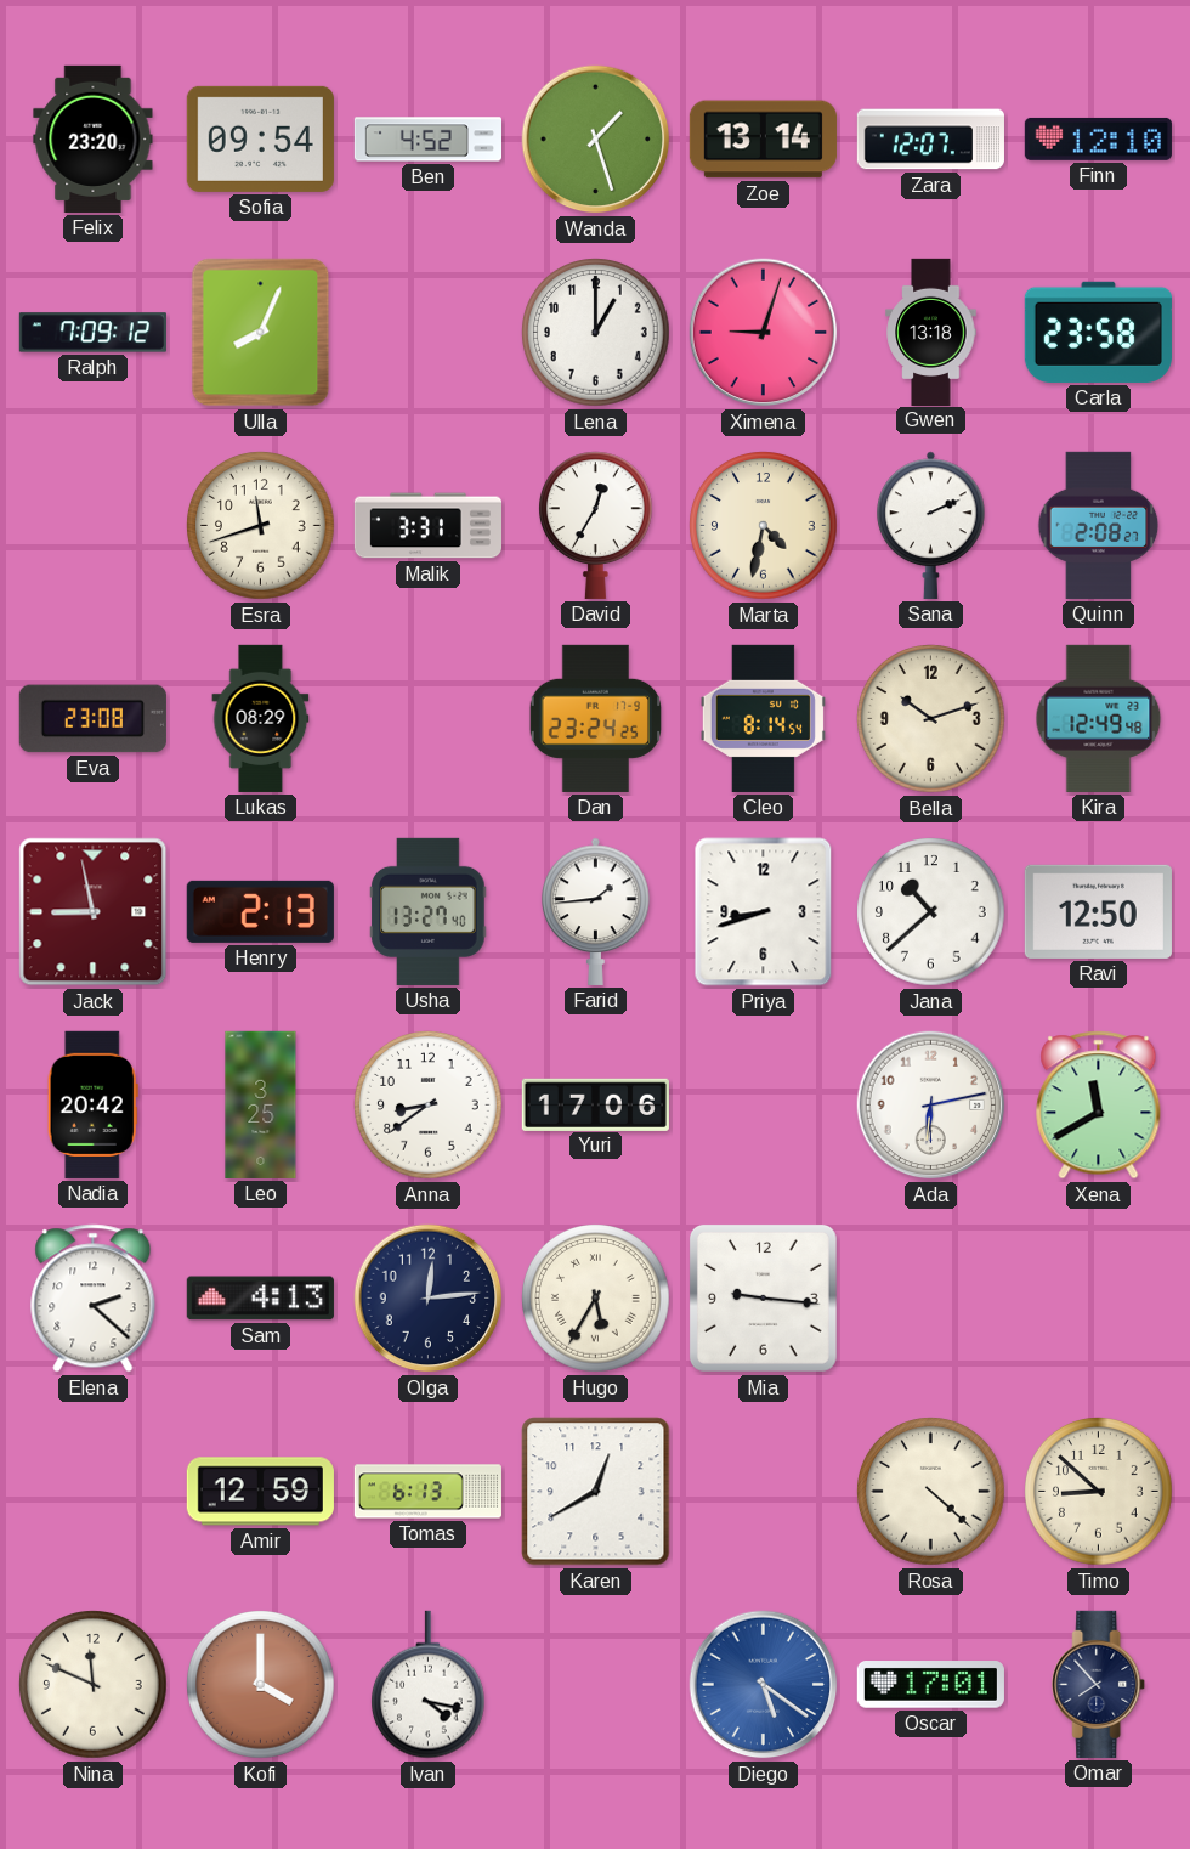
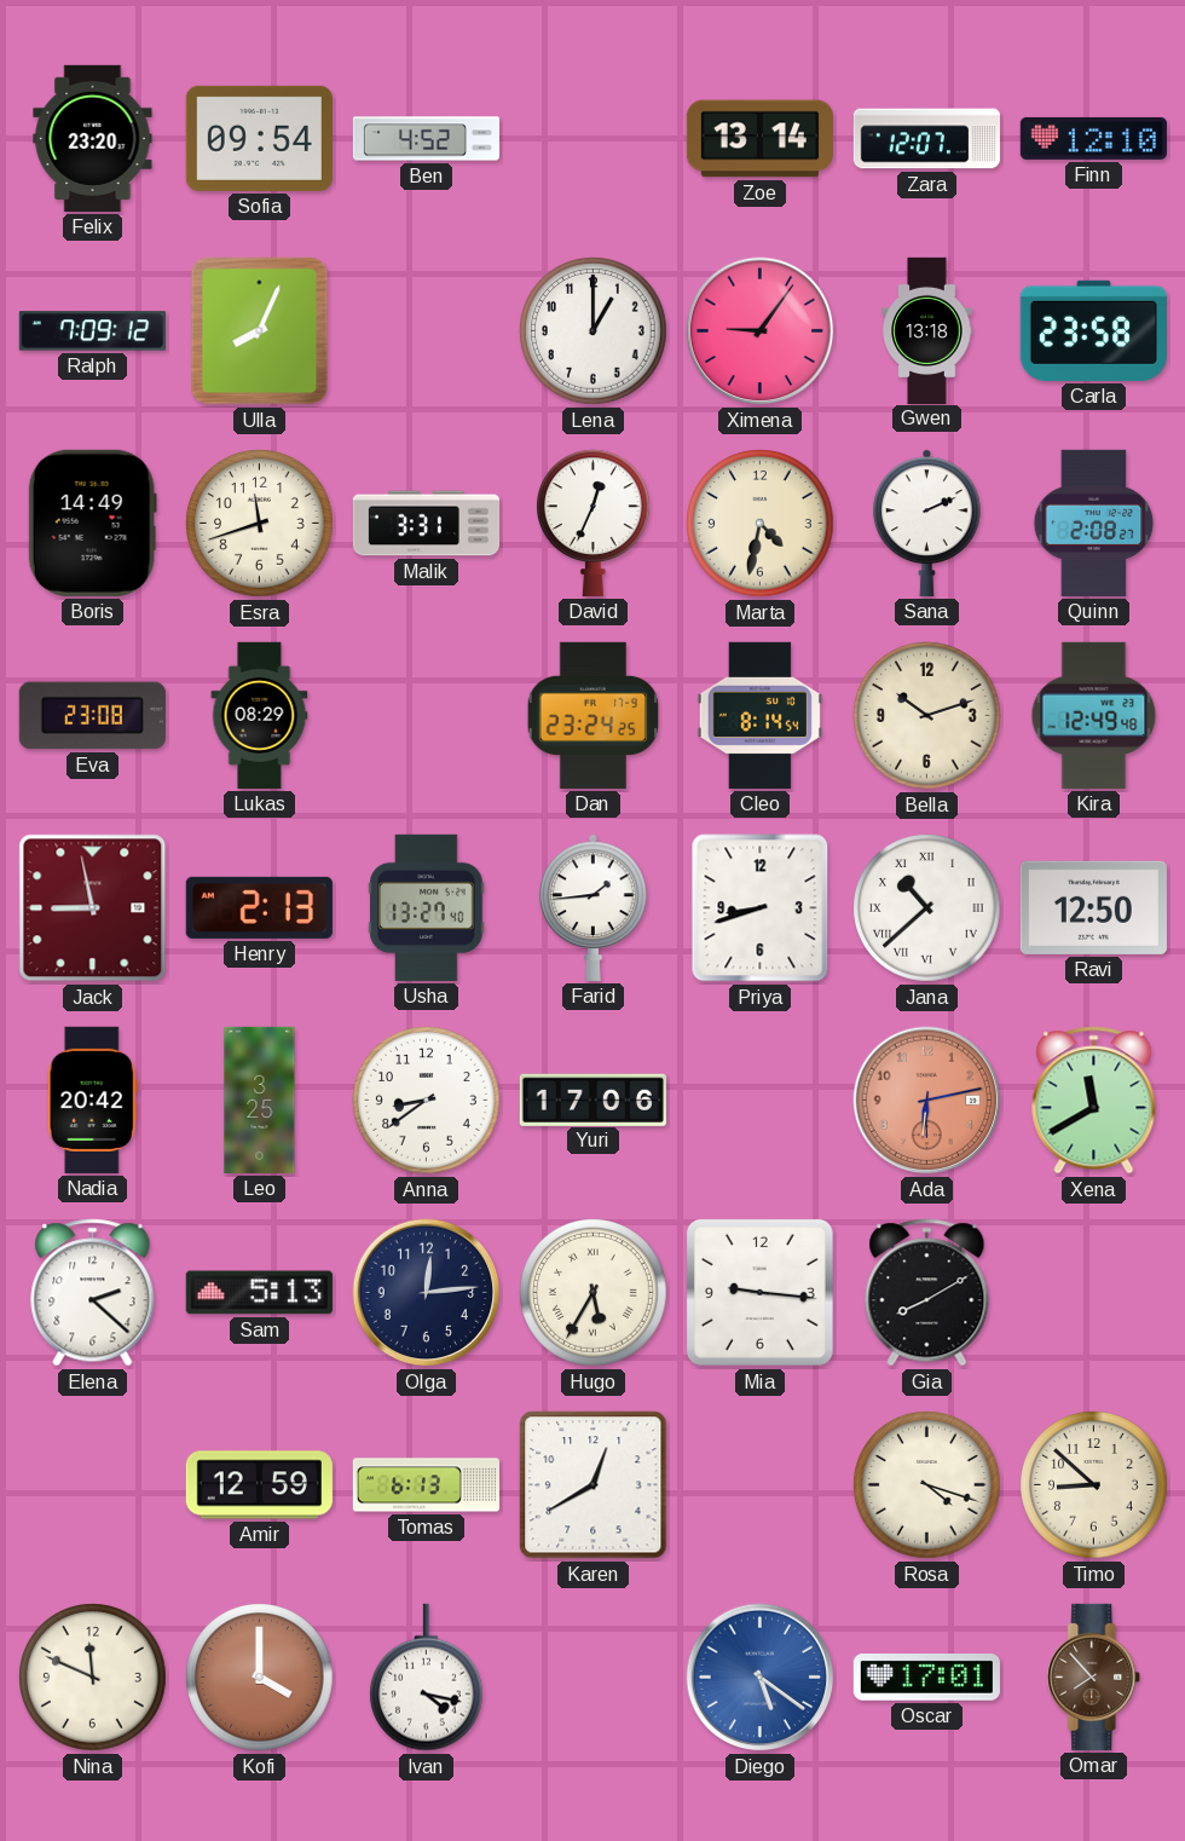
Wanda: 1:27 -> none
Ximena: 9:03 -> 9:06
Boris: none -> 14:49
David: 12:35 -> 12:34
Jana numerals: Arabic -> Roman
Ada dial: white -> salmon
Sam: 4:13 -> 5:13
Gia: none -> 8:10
Rosa: 4:22 -> 4:18
Omar dial: navy -> brown
